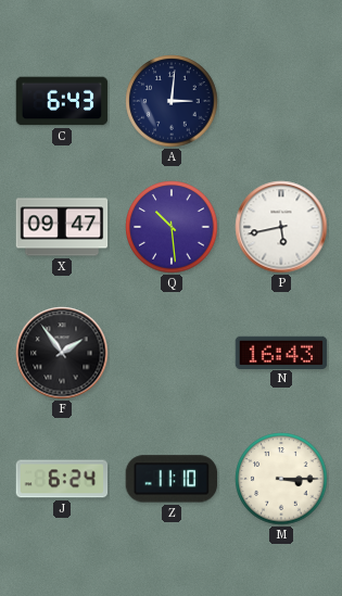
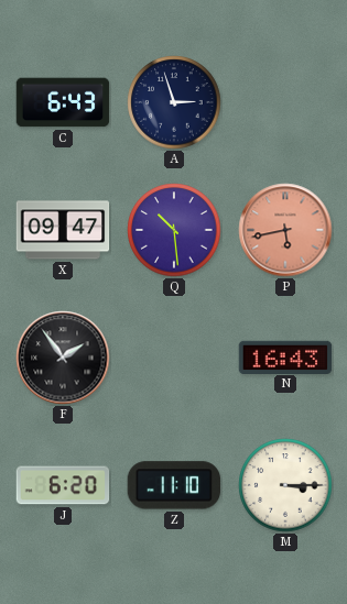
A: 3:01 -> 2:57
P dial: white -> salmon
J: 6:24 -> 6:20
